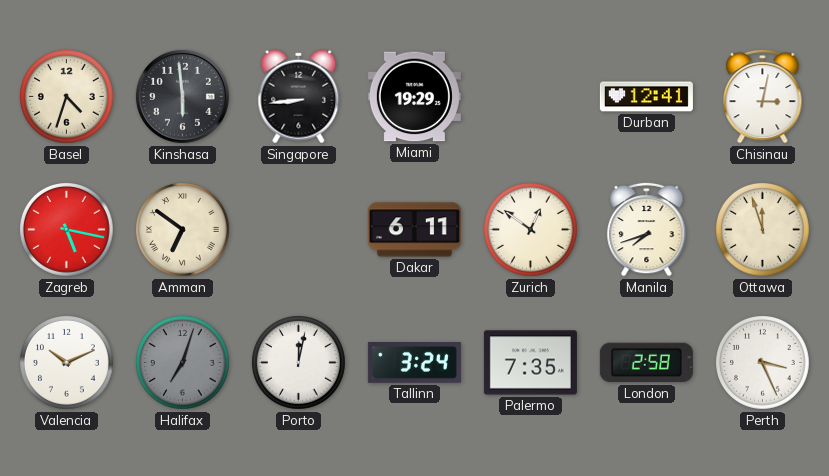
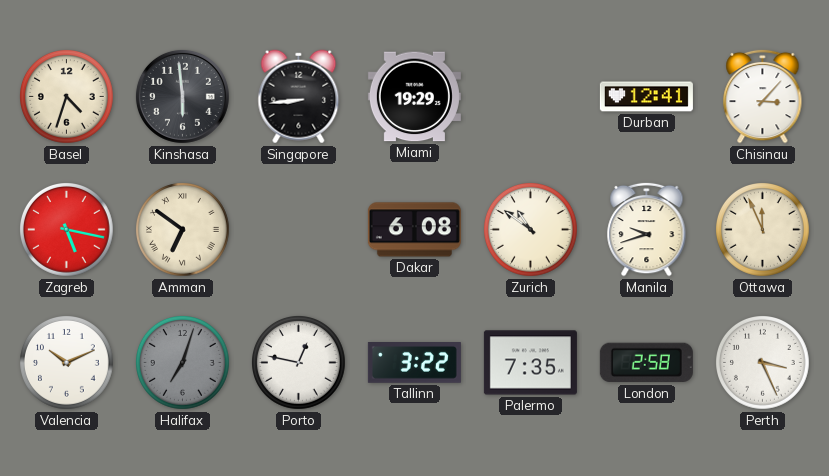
Chisinau: 3:02 -> 3:07
Dakar: 6:11 -> 6:08
Zurich: 12:51 -> 10:51
Manila: 7:42 -> 9:42
Ottawa: 11:57 -> 11:56
Porto: 12:02 -> 12:47
Tallinn: 3:24 -> 3:22
